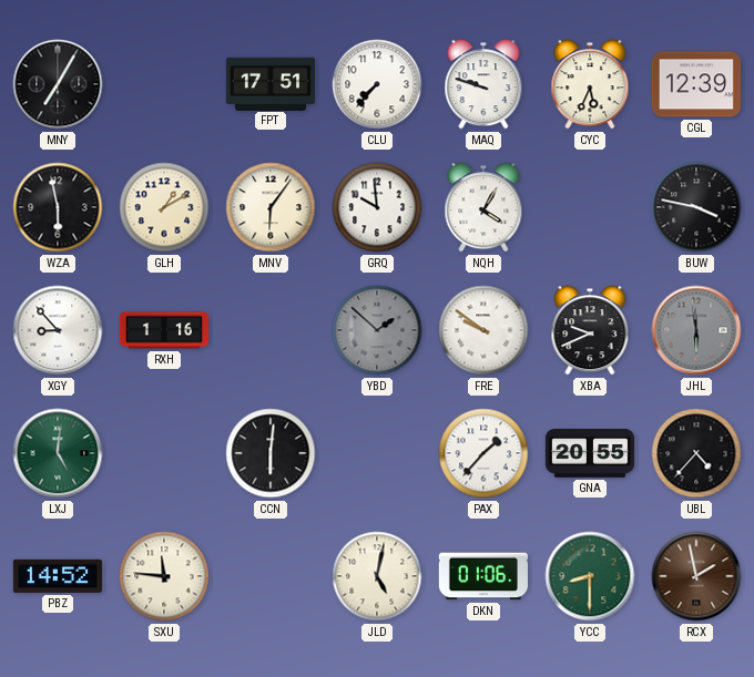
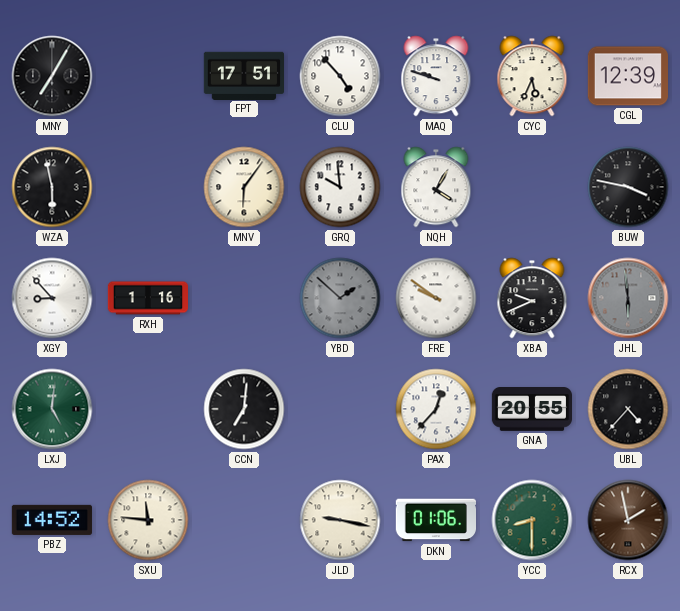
CLU: 7:37 -> 4:53
GLH: 1:10 -> none
CCN: 6:01 -> 7:01
PAX: 1:37 -> 12:37
JLD: 5:02 -> 9:17
